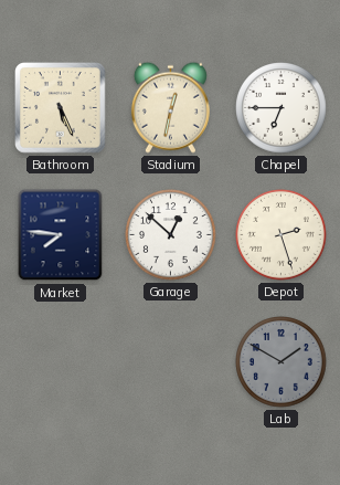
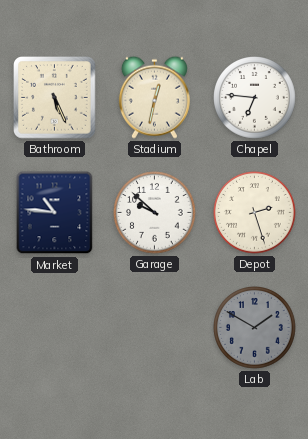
Chapel: 6:45 -> 6:46
Market: 7:46 -> 10:46
Garage: 12:52 -> 9:52
